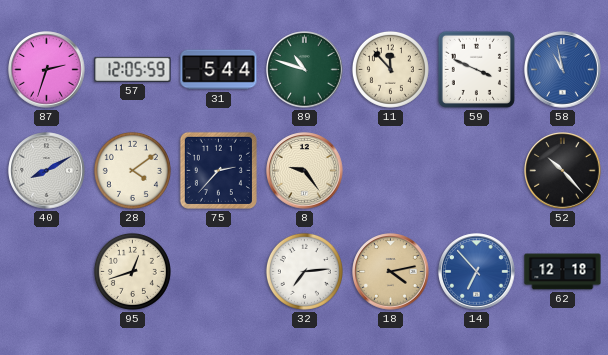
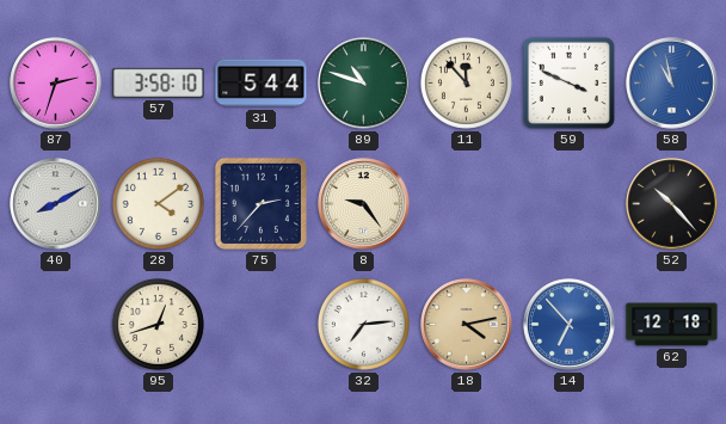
57: 12:05 -> 3:58
